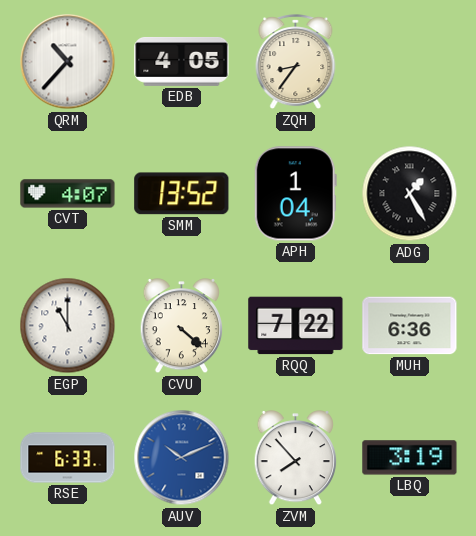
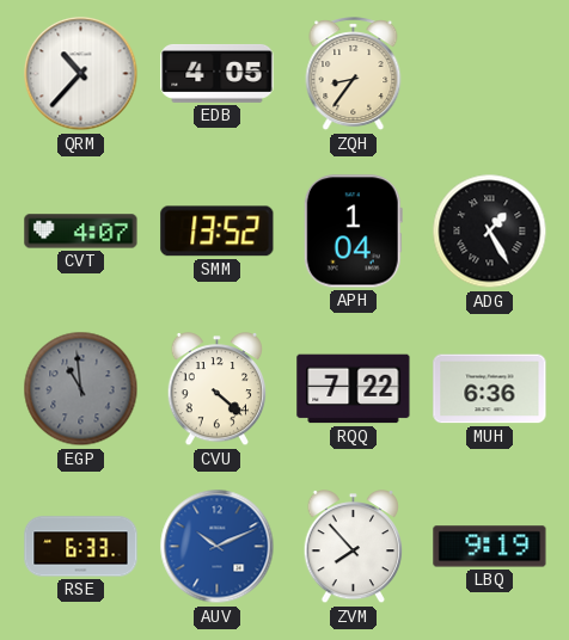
EGP: 11:00 -> 10:59
EGP dial: white -> grey
LBQ: 3:19 -> 9:19
